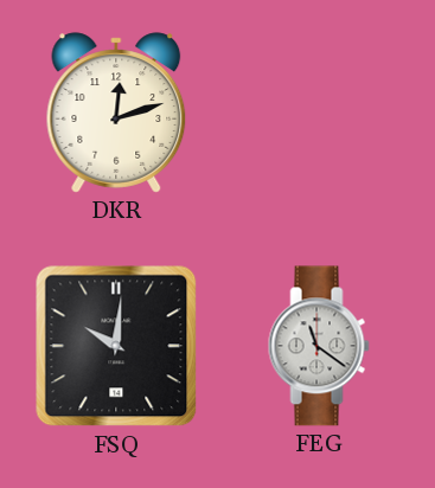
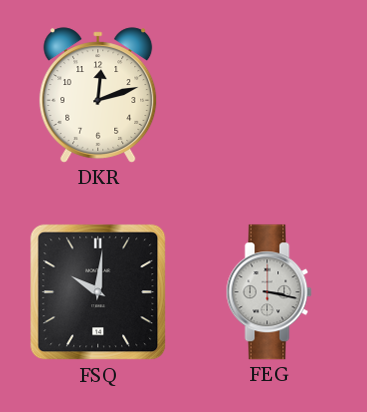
FEG: 11:21 -> 3:17
